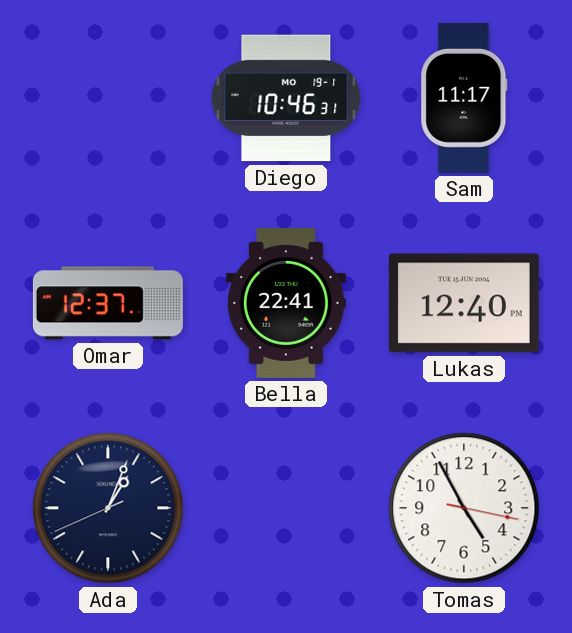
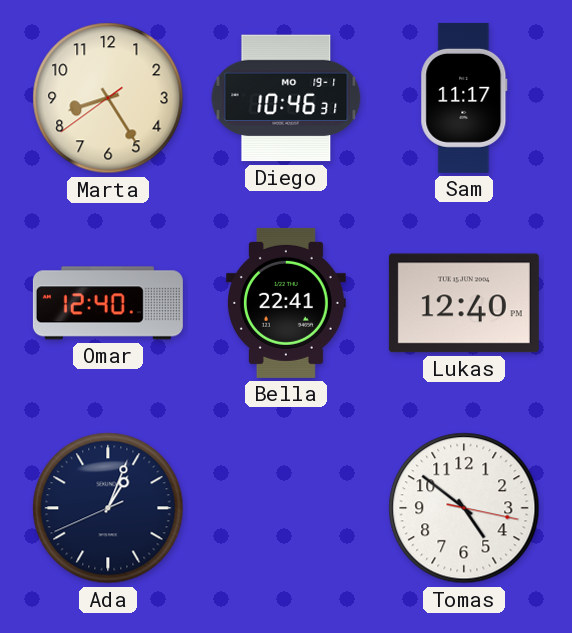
Marta: none -> 8:24
Omar: 12:37 -> 12:40
Tomas: 4:55 -> 4:51
